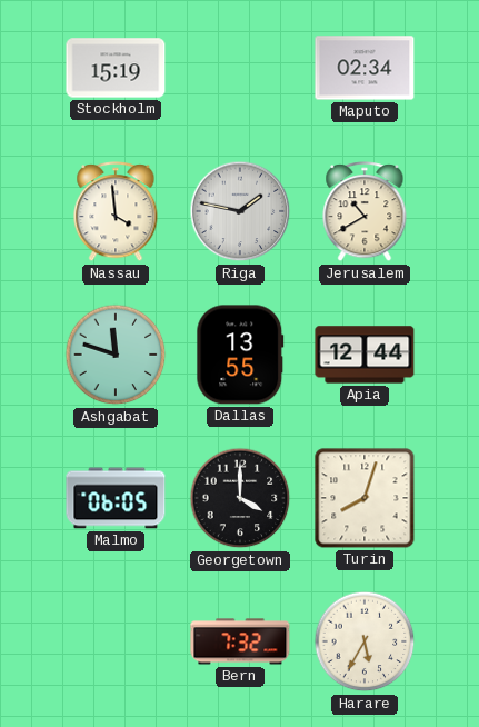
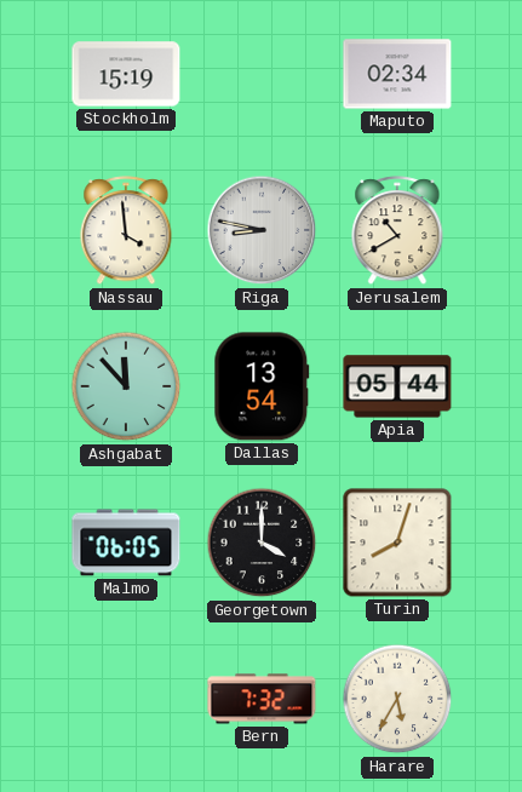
Riga: 1:47 -> 8:47
Ashgabat: 11:48 -> 11:53
Dallas: 13:55 -> 13:54
Apia: 12:44 -> 05:44
